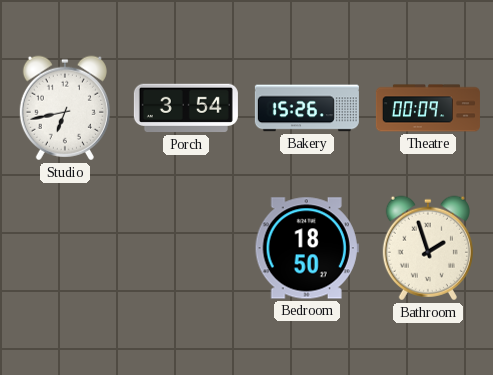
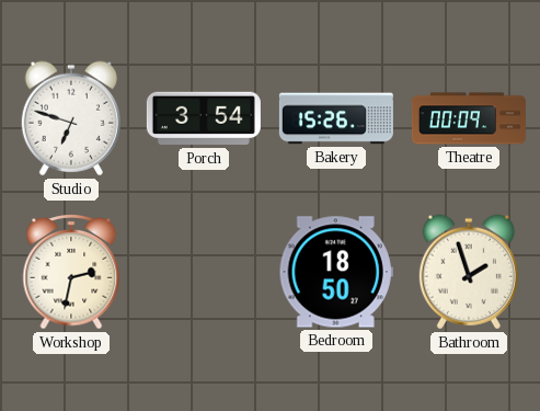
Studio: 6:43 -> 6:48
Workshop: none -> 2:32
